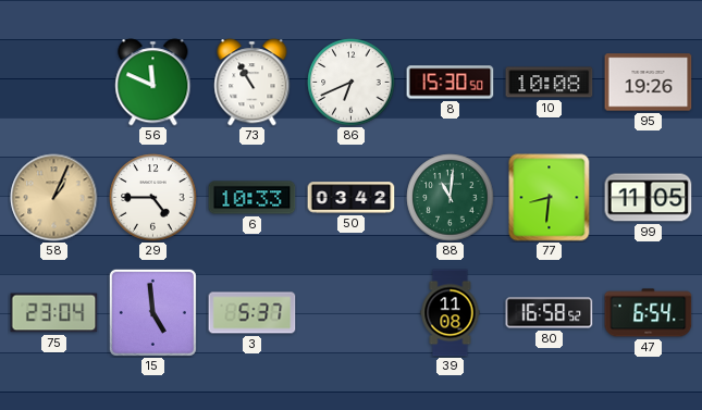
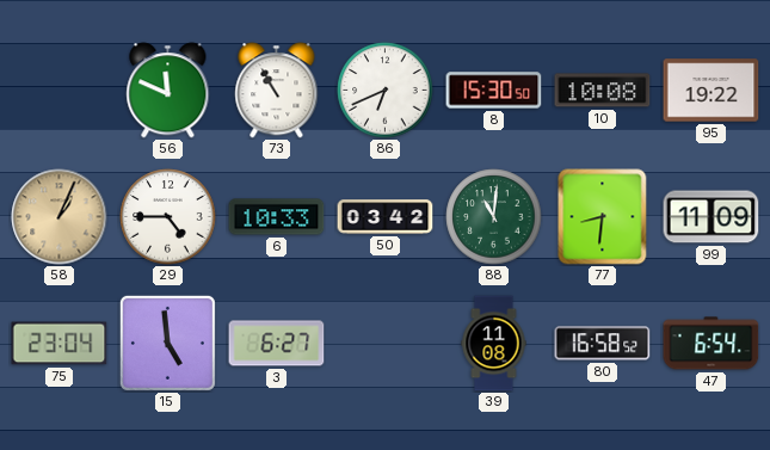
95: 19:26 -> 19:22
99: 11:05 -> 11:09
3: 5:37 -> 6:27
